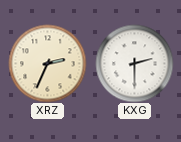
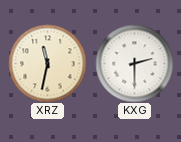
XRZ: 2:34 -> 11:32
